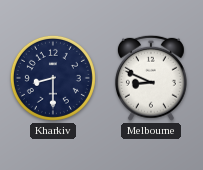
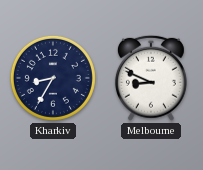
Kharkiv: 8:30 -> 8:35
